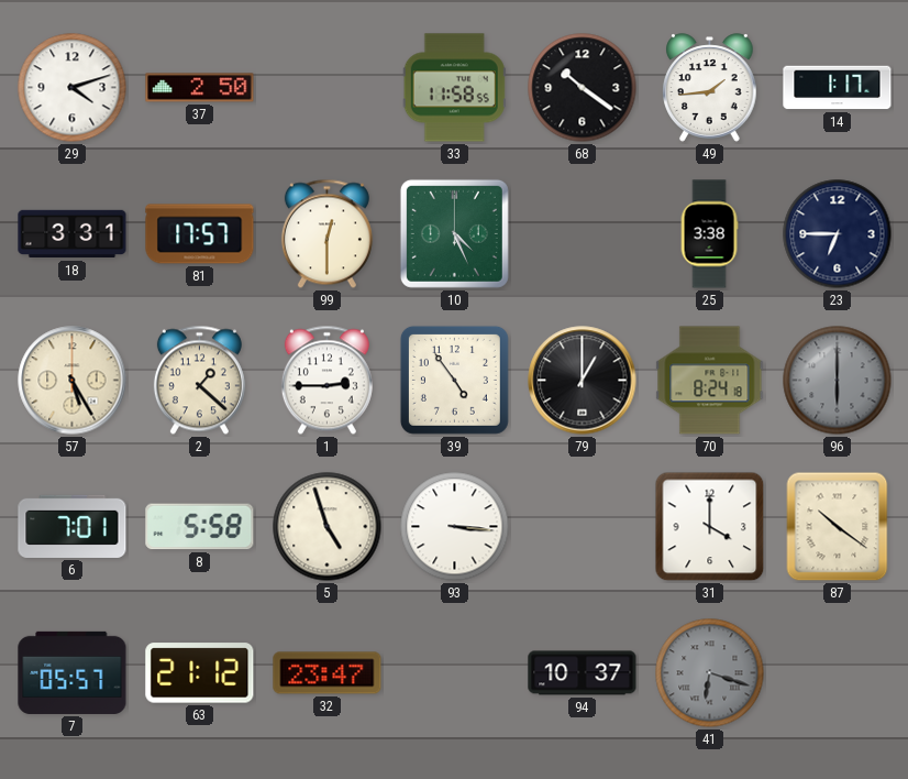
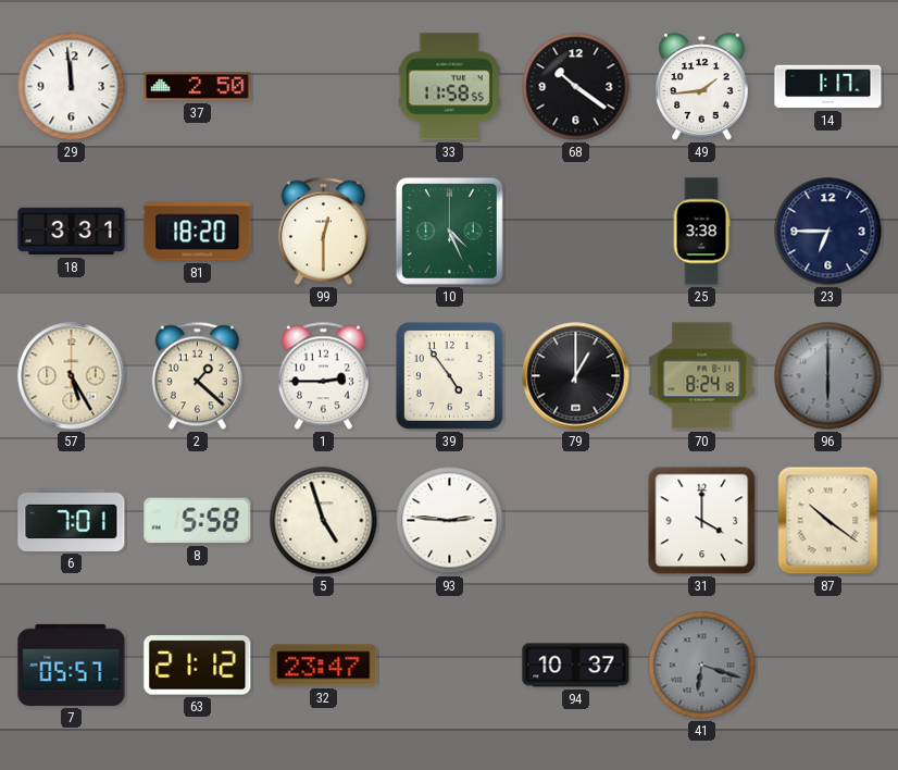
29: 4:12 -> 11:59
81: 17:57 -> 18:20
93: 3:16 -> 2:46
